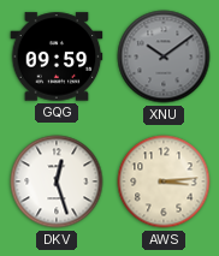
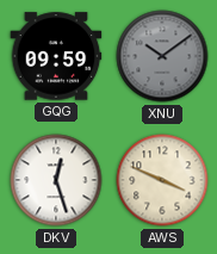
AWS: 3:14 -> 3:49
